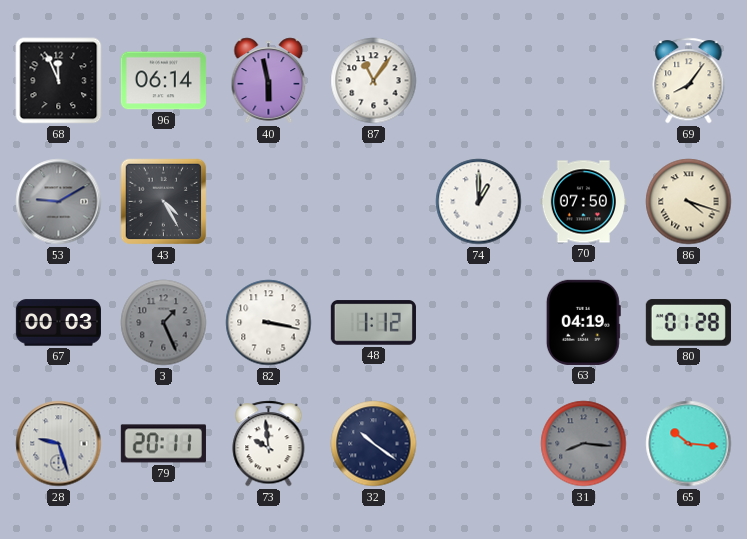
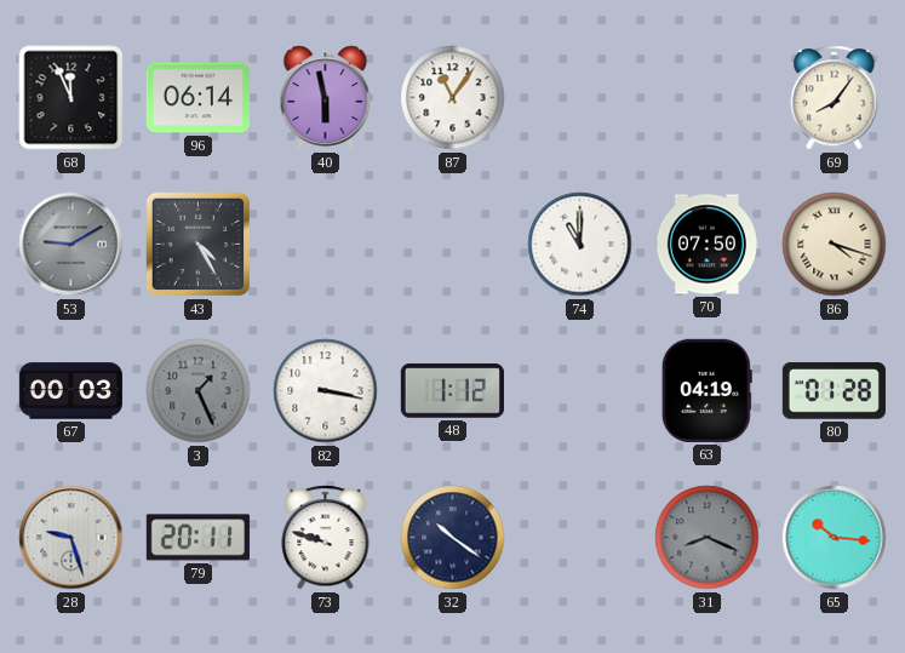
74: 1:00 -> 11:00
73: 9:59 -> 9:48
31: 8:16 -> 8:19
